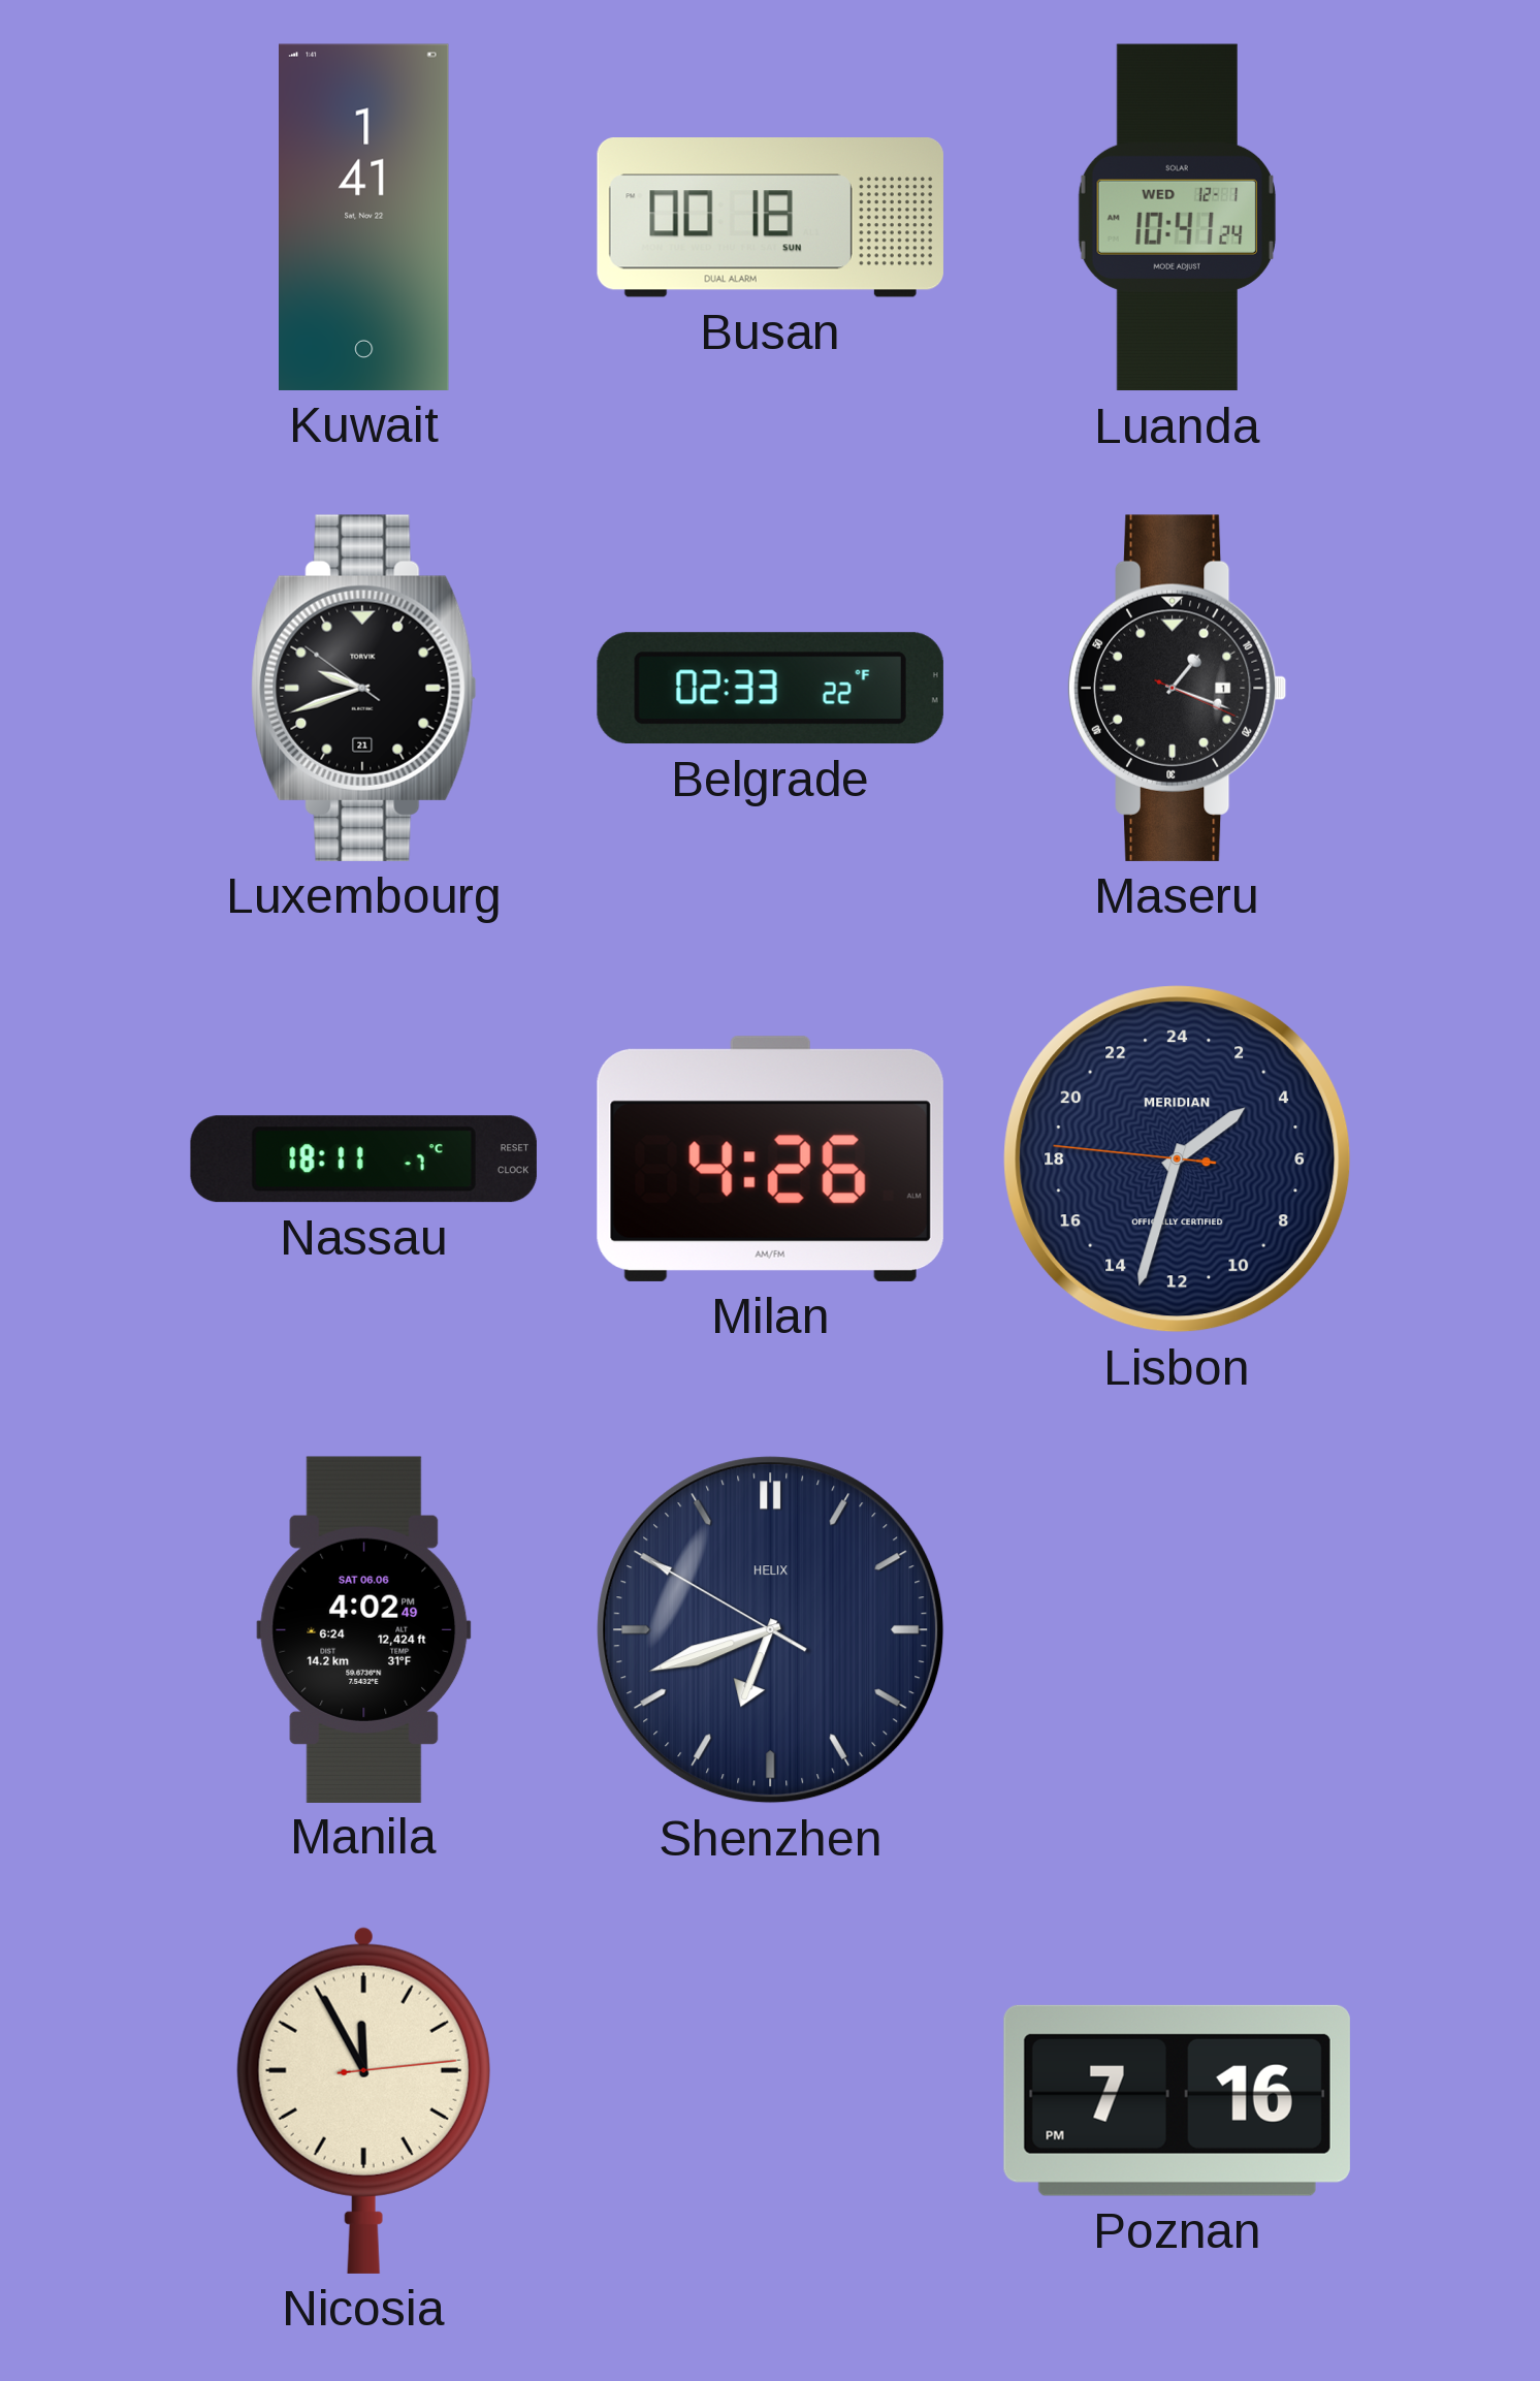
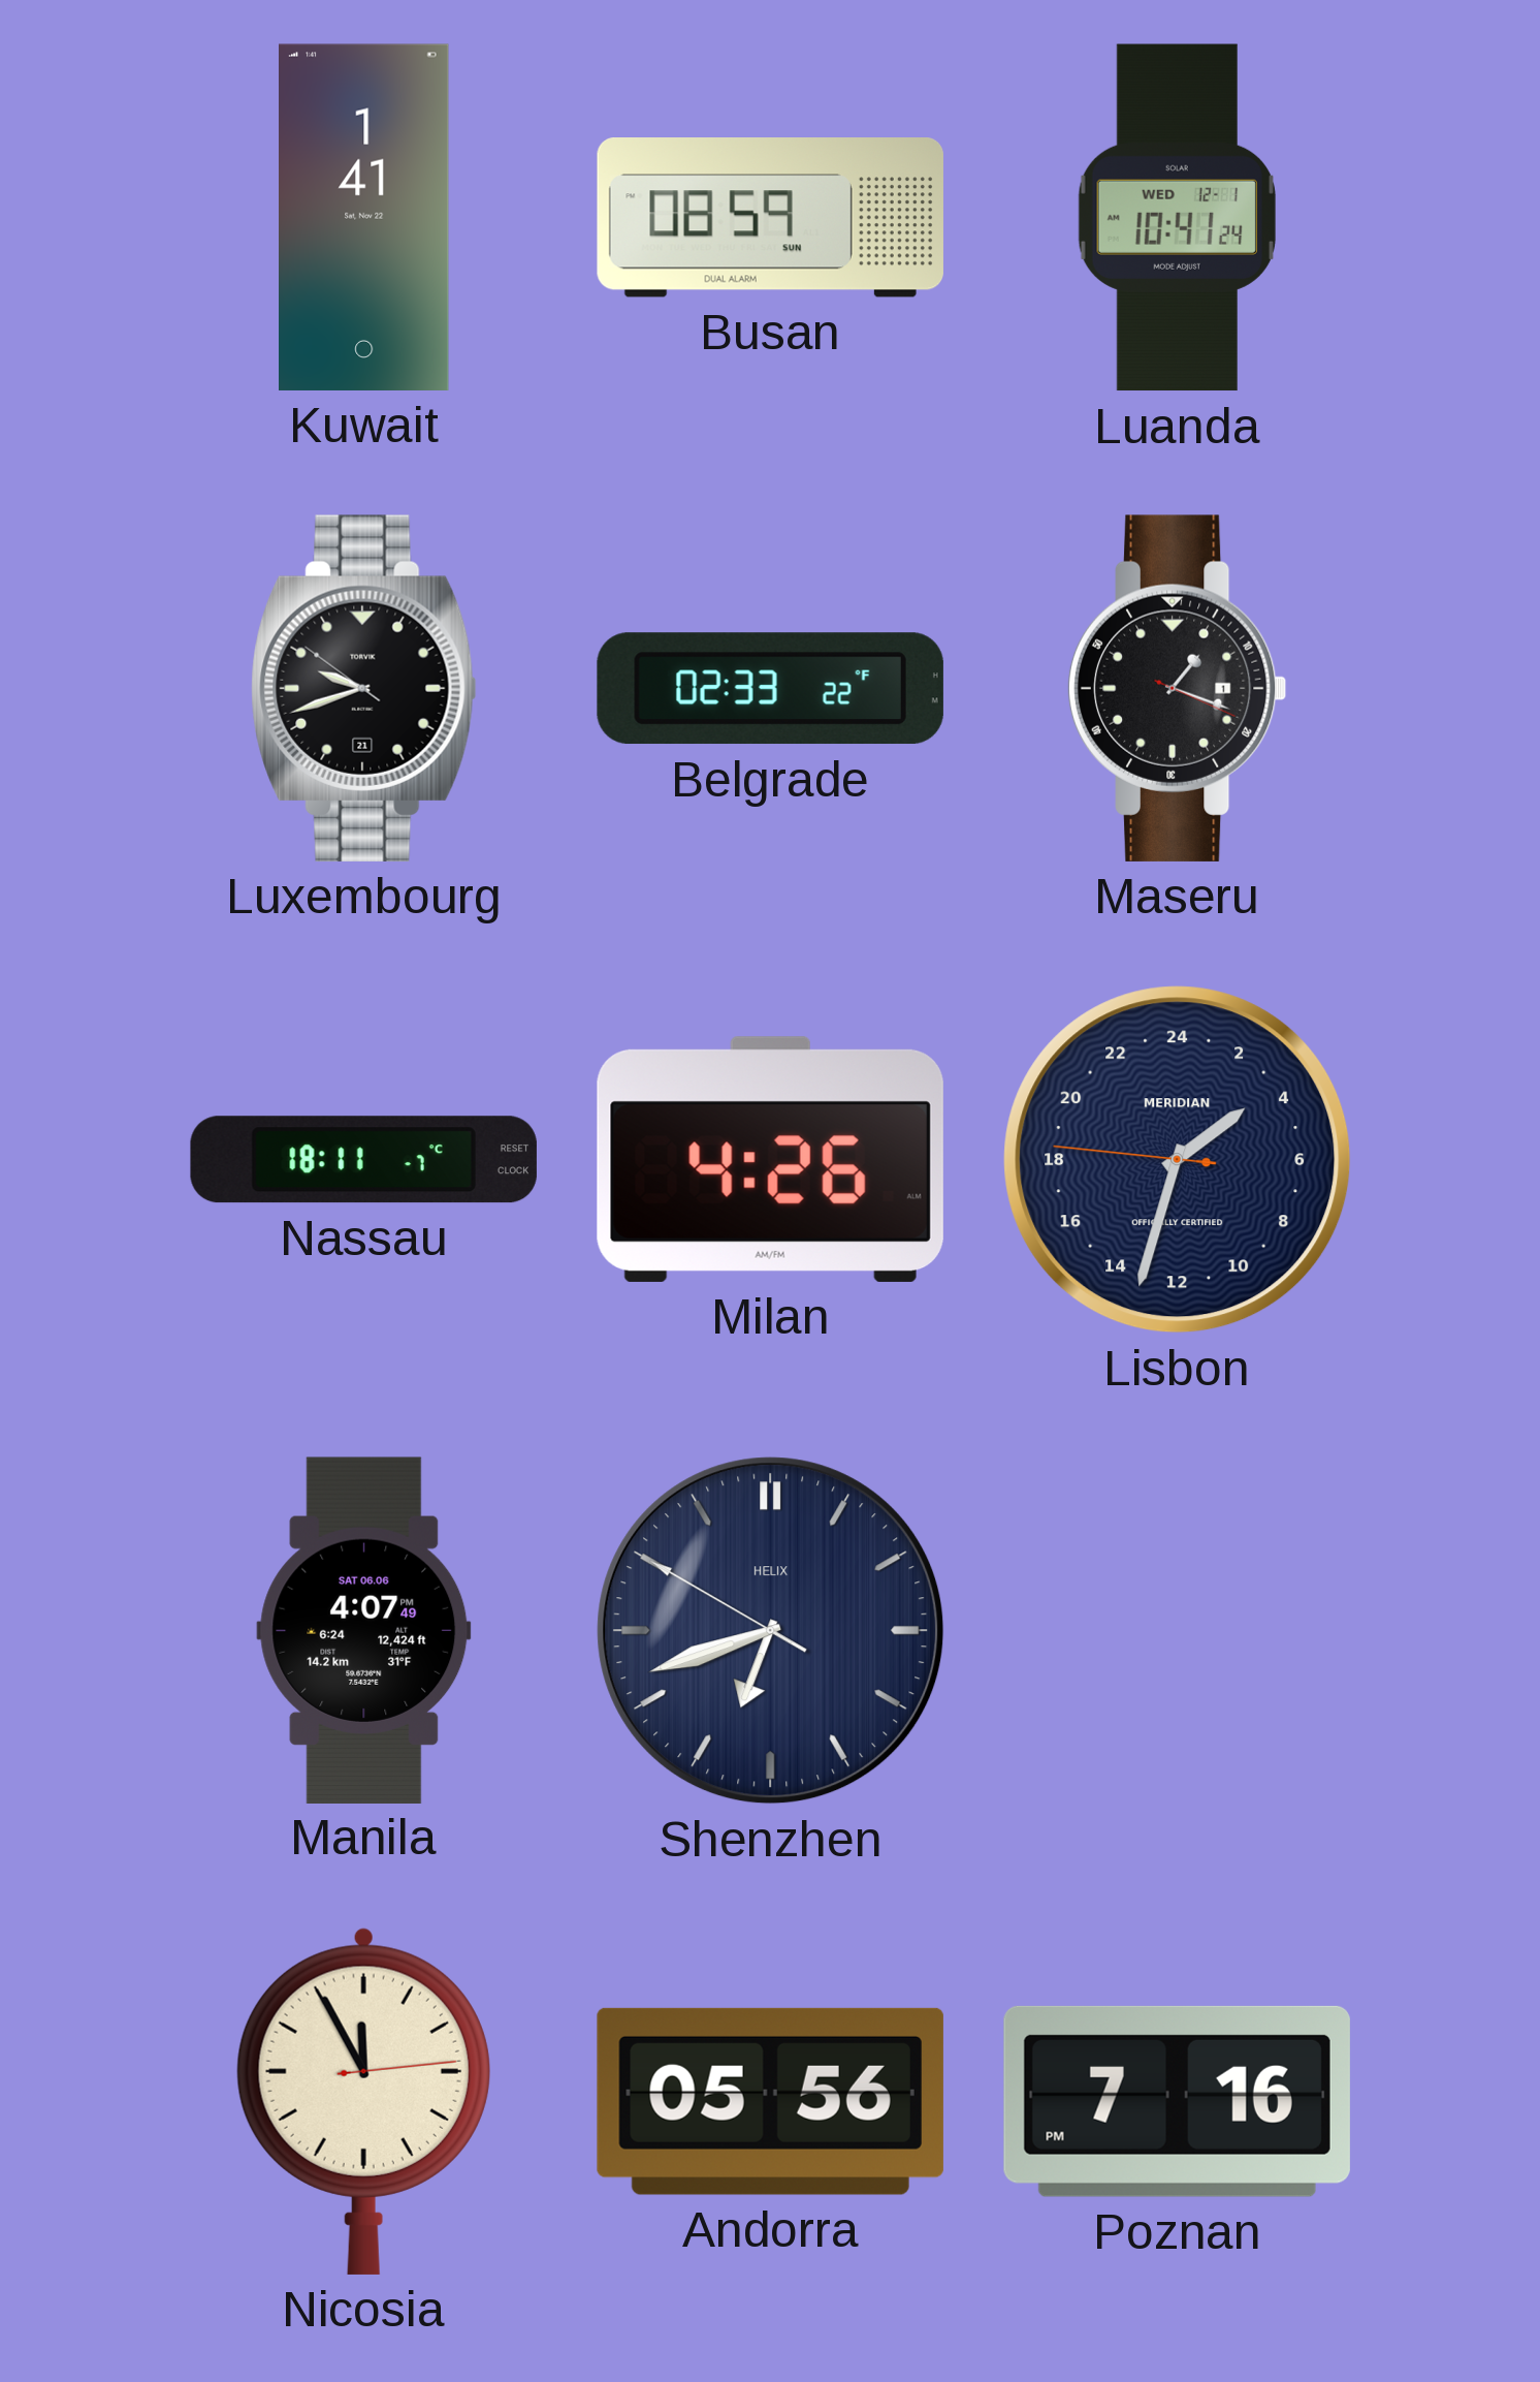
Busan: 00:18 -> 08:59
Manila: 4:02 -> 4:07
Andorra: none -> 05:56
